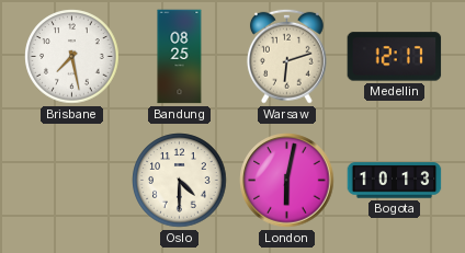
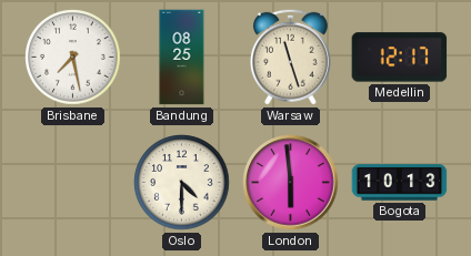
Warsaw: 6:12 -> 11:27
London: 6:02 -> 5:59
